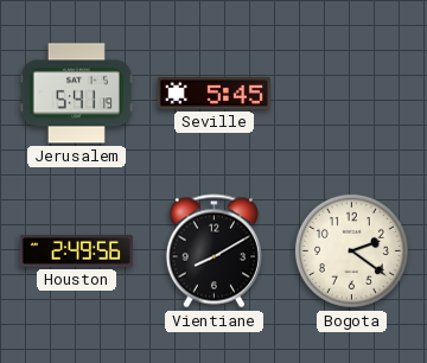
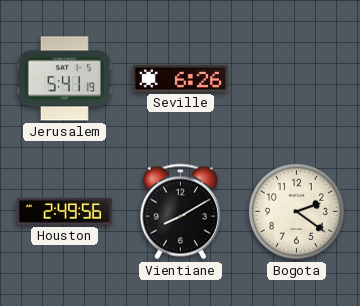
Seville: 5:45 -> 6:26
